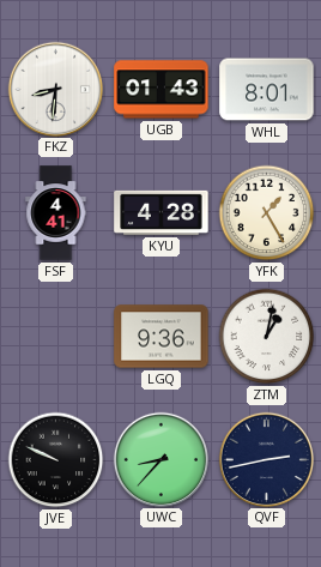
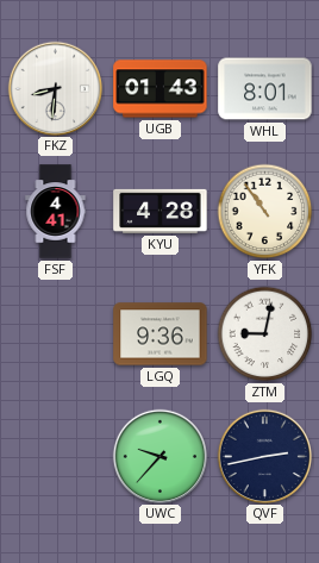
YFK: 1:25 -> 10:54
ZTM: 1:02 -> 9:02
JVE: 9:49 -> none
UWC: 8:37 -> 9:37
